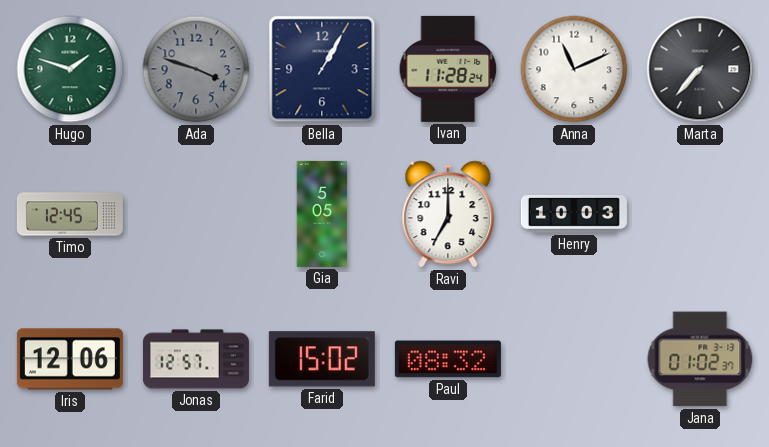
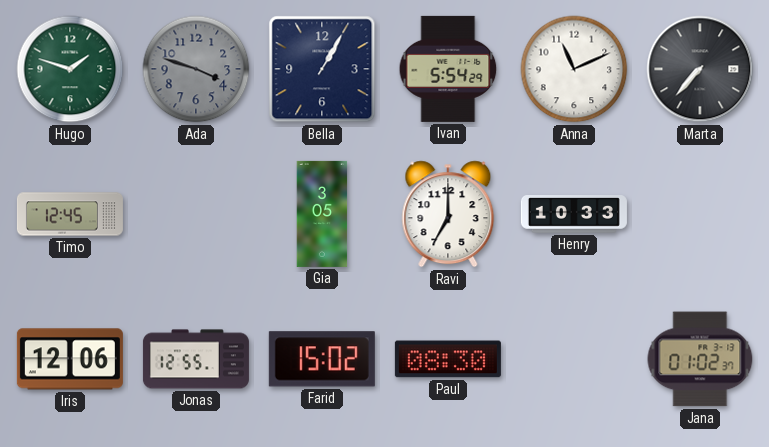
Ivan: 11:28 -> 5:54
Gia: 5:05 -> 3:05
Henry: 10:03 -> 10:33
Jonas: 12:57 -> 12:55
Paul: 08:32 -> 08:30
